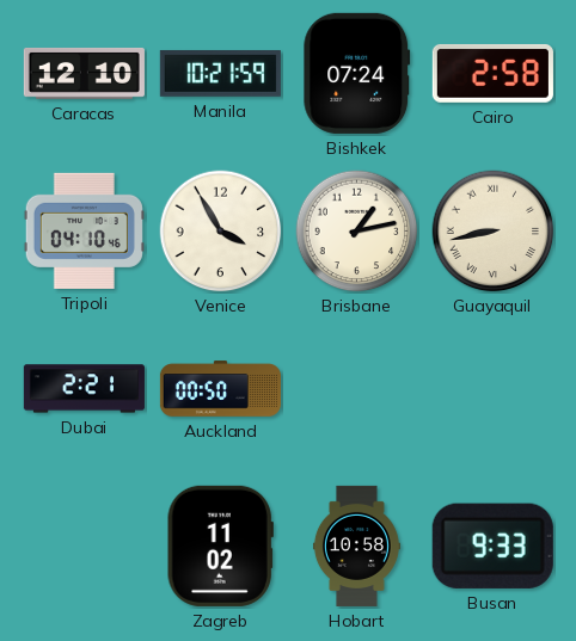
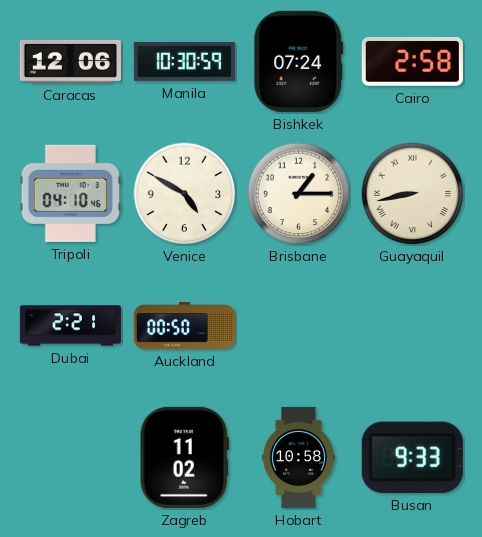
Caracas: 12:10 -> 12:06
Manila: 10:21 -> 10:30
Venice: 3:55 -> 4:50
Brisbane: 1:13 -> 1:15
